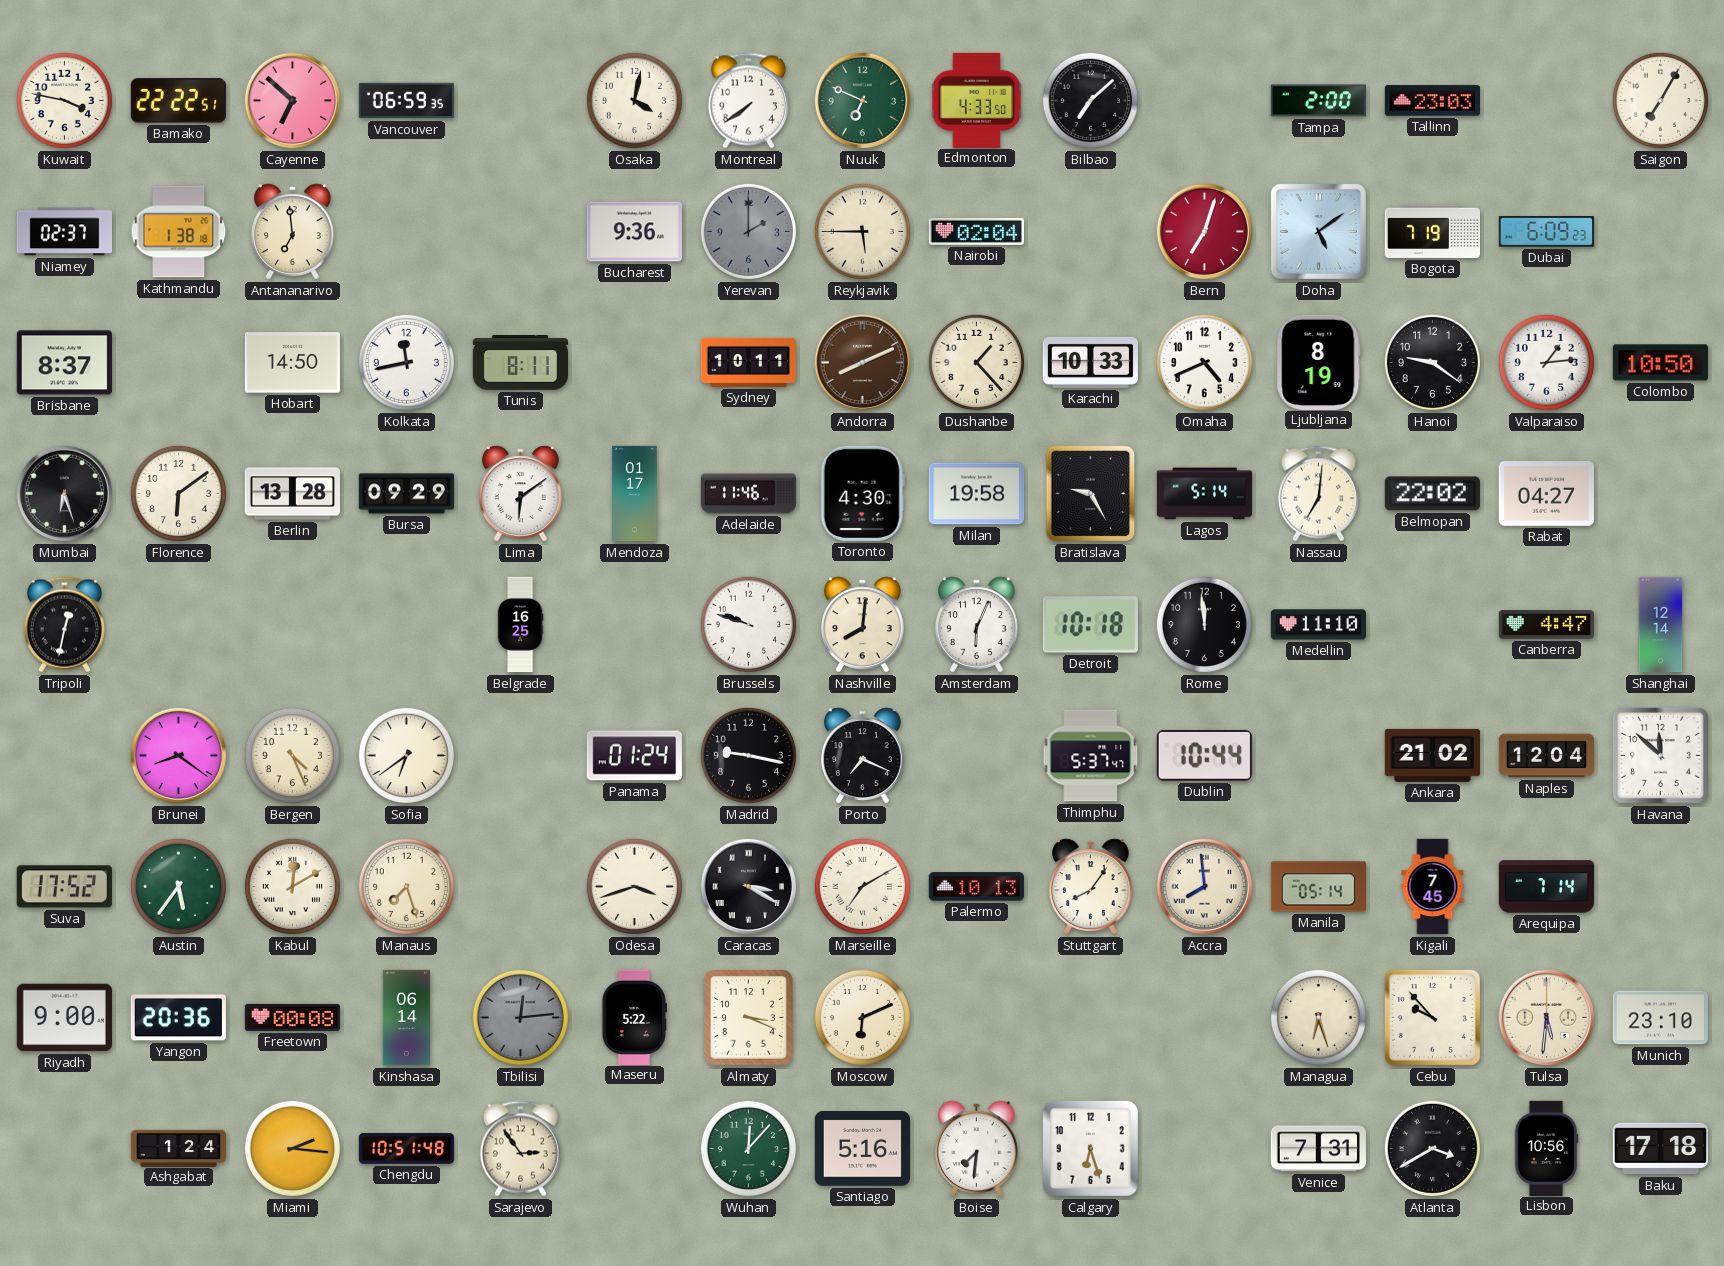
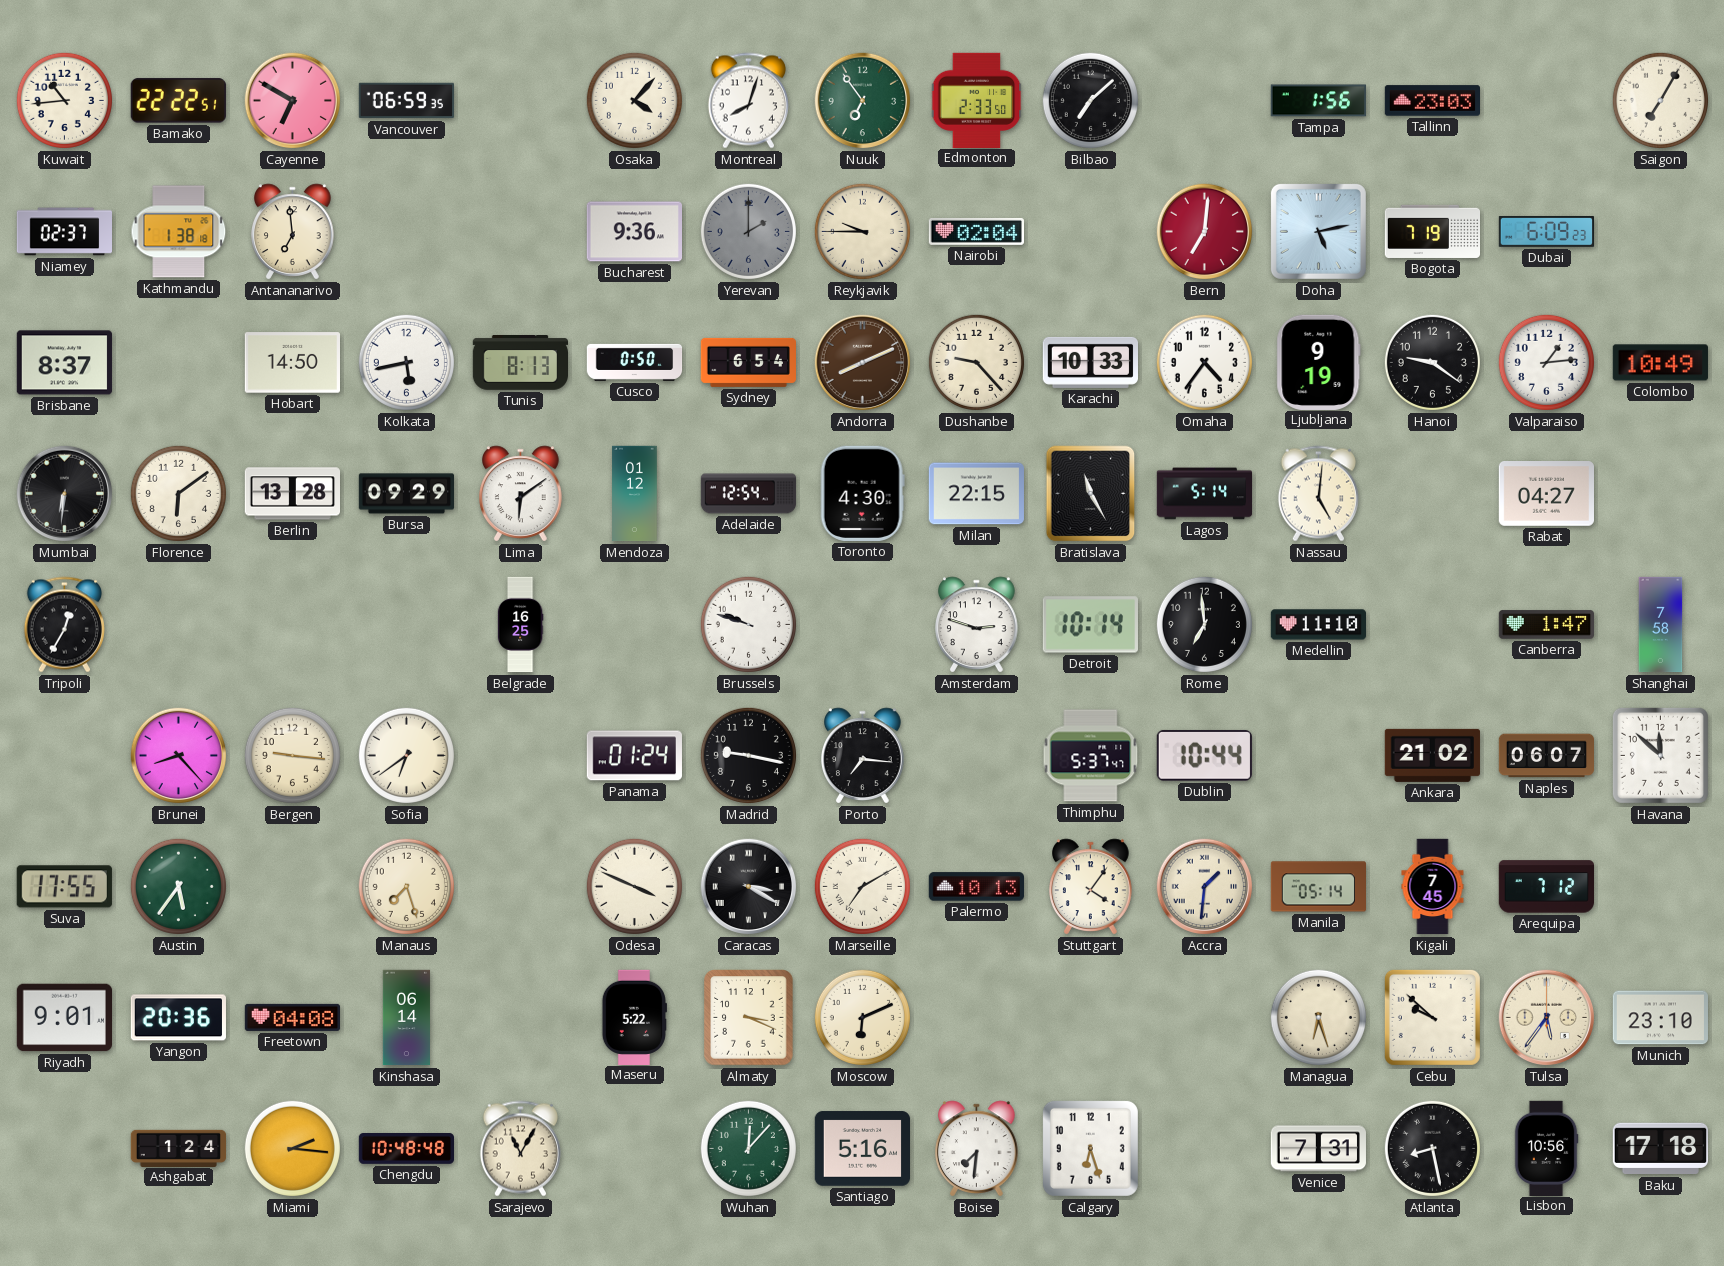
Kuwait: 3:47 -> 10:44
Cayenne: 6:52 -> 6:50
Osaka: 4:02 -> 4:07
Montreal: 7:39 -> 8:03
Nuuk: 6:49 -> 6:54
Edmonton: 4:33 -> 2:33
Tampa: 2:00 -> 1:56
Reykjavik: 5:45 -> 9:45
Bern: 7:03 -> 7:01
Doha: 5:09 -> 5:13
Kolkata: 11:43 -> 5:43
Tunis: 8:11 -> 8:13
Cusco: none -> 0:50
Sydney: 10:11 -> 6:54
Dushanbe: 1:23 -> 9:23
Omaha: 4:41 -> 4:36
Ljubljana: 8:19 -> 9:19
Colombo: 10:50 -> 10:49
Mumbai: 6:27 -> 6:31
Mendoza: 01:17 -> 01:12
Adelaide: 11:46 -> 12:54
Milan: 19:58 -> 22:15
Bratislava: 9:25 -> 11:25
Nassau: 7:01 -> 5:01
Belmopan: 22:02 -> none
Tripoli: 12:32 -> 12:35
Nashville: 8:01 -> none
Amsterdam: 6:04 -> 2:48
Detroit: 10:18 -> 10:14
Rome: 11:59 -> 6:59
Canberra: 4:47 -> 1:47
Shanghai: 12:14 -> 7:58
Brunei: 8:21 -> 8:23
Bergen: 4:26 -> 9:16
Porto: 7:19 -> 7:16
Naples: 12:04 -> 06:07
Suva: 17:52 -> 17:55
Kabul: 12:10 -> none
Odesa: 3:42 -> 3:49
Stuttgart: 8:06 -> 4:06
Accra: 7:59 -> 1:31
Arequipa: 7:14 -> 7:12
Riyadh: 9:00 -> 9:01
Freetown: 00:08 -> 04:08
Tbilisi: 12:14 -> none
Cebu: 9:53 -> 9:52
Tulsa: 5:31 -> 5:36
Chengdu: 10:51 -> 10:48
Sarajevo: 2:54 -> 11:05
Atlanta: 3:40 -> 8:28
